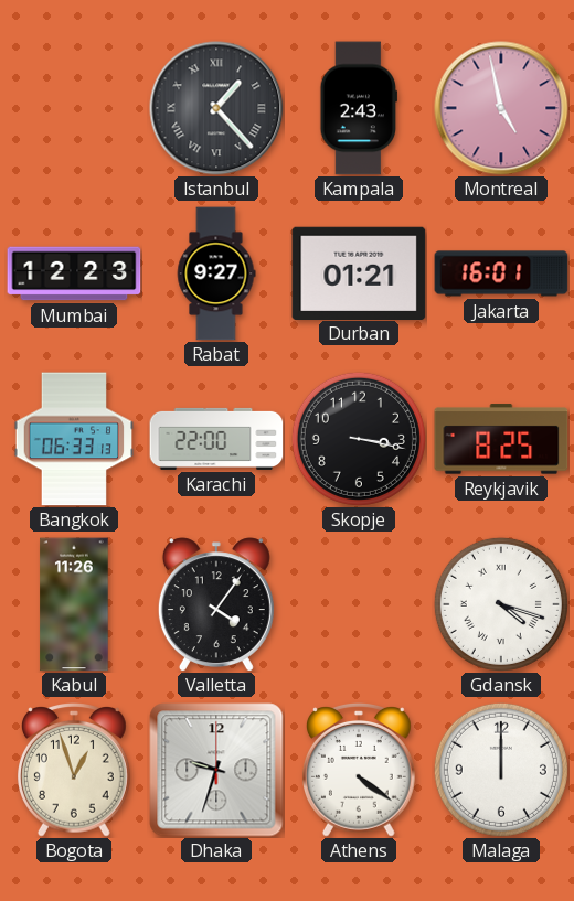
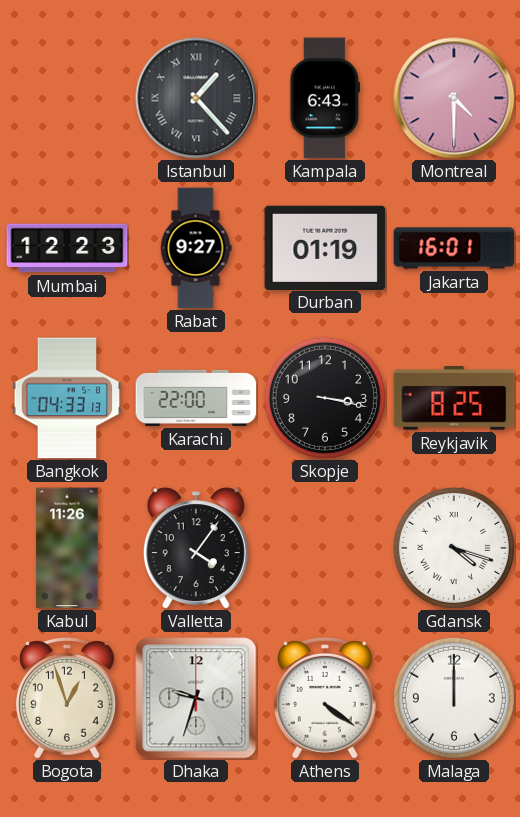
Kampala: 2:43 -> 6:43
Montreal: 4:58 -> 4:30
Durban: 01:21 -> 01:19
Bangkok: 06:33 -> 04:33
